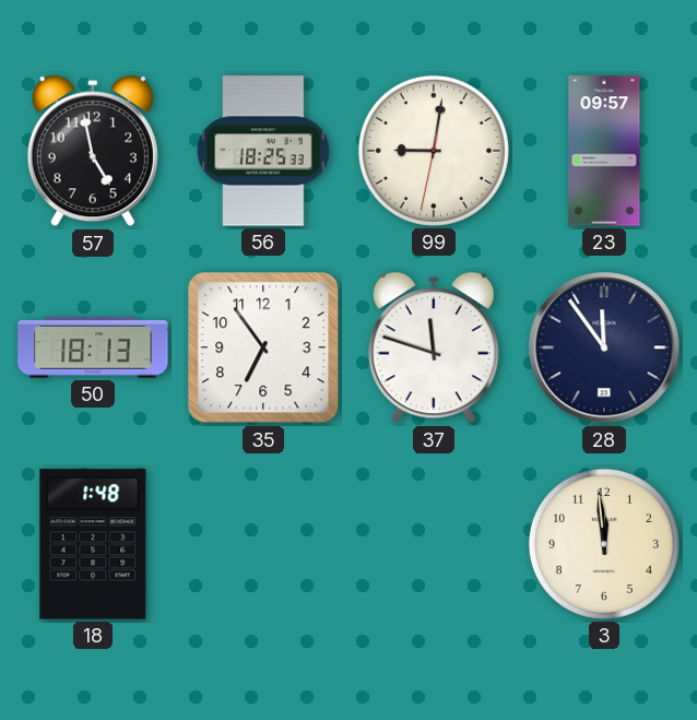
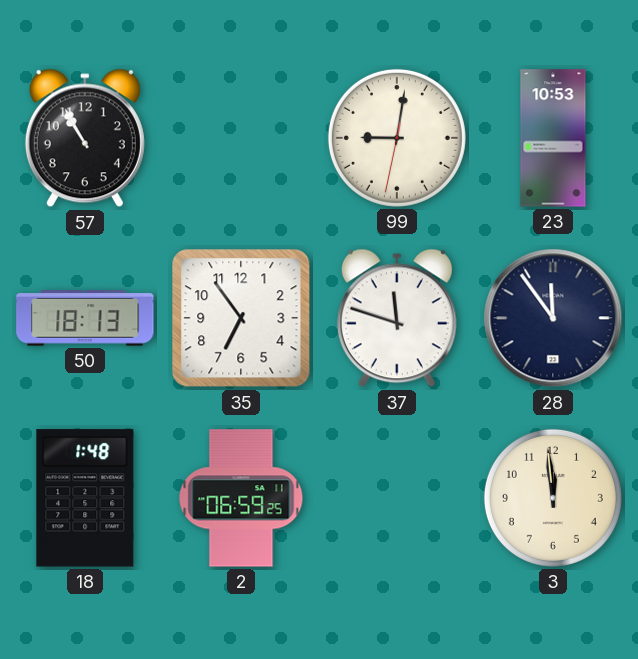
57: 4:58 -> 10:55
56: 18:25 -> none
23: 09:57 -> 10:53
2: none -> 06:59
